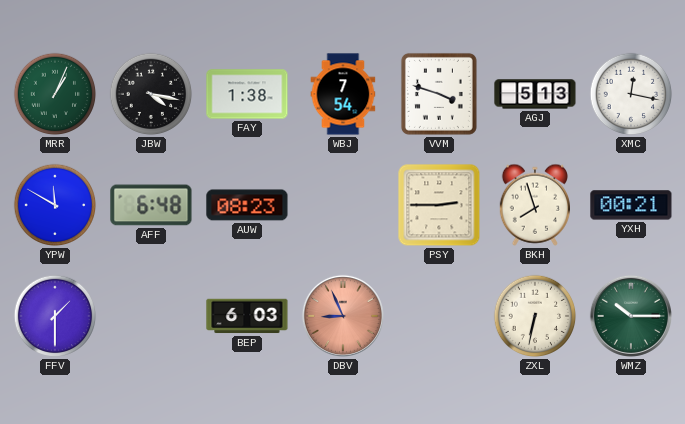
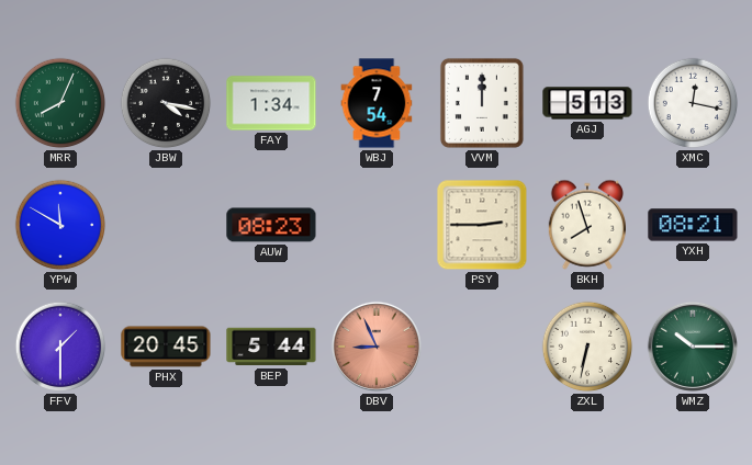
MRR: 1:04 -> 8:04
FAY: 1:38 -> 1:34
VVM: 3:48 -> 12:00
AFF: 6:48 -> none
YXH: 00:21 -> 08:21
PHX: none -> 20:45
BEP: 6:03 -> 5:44
